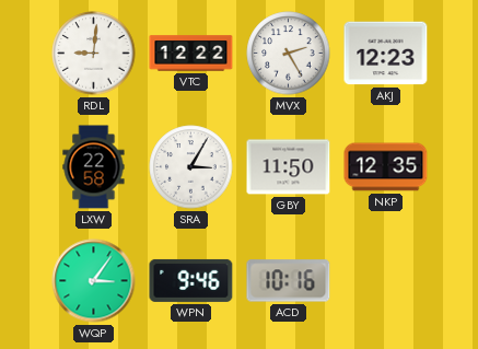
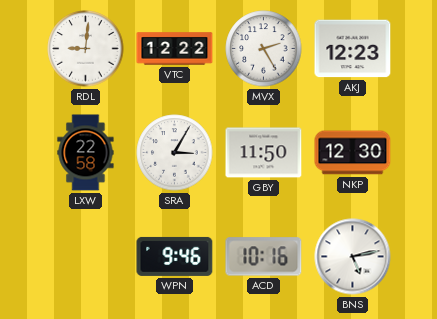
NKP: 12:35 -> 12:30
WQP: 3:06 -> none
BNS: none -> 5:13
